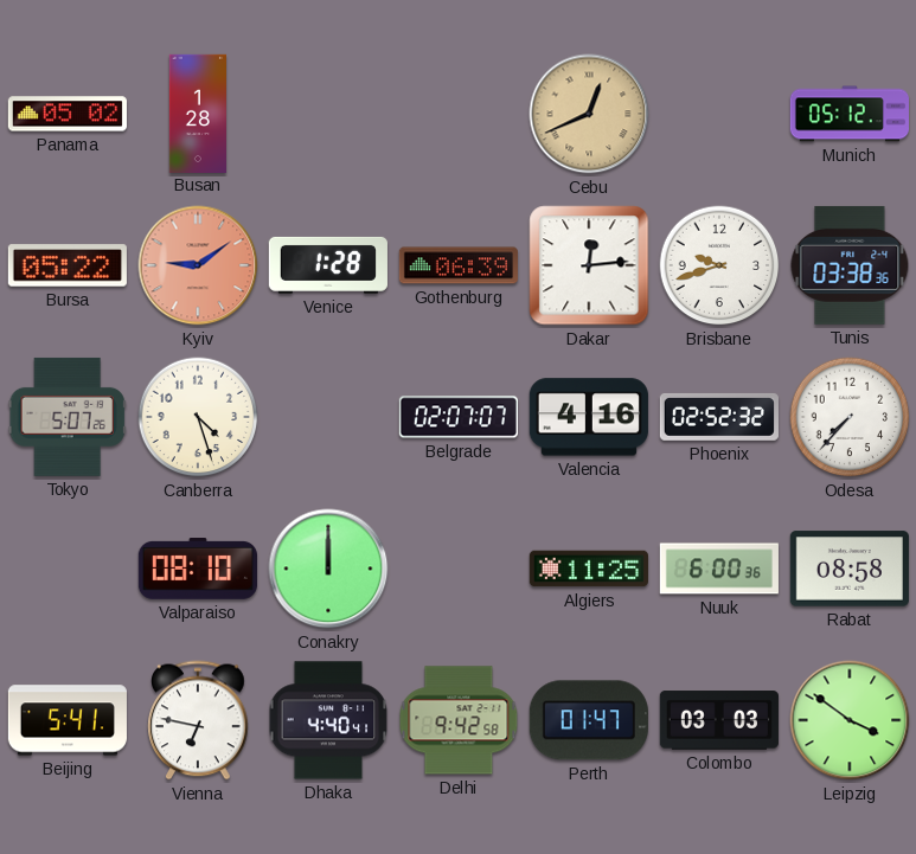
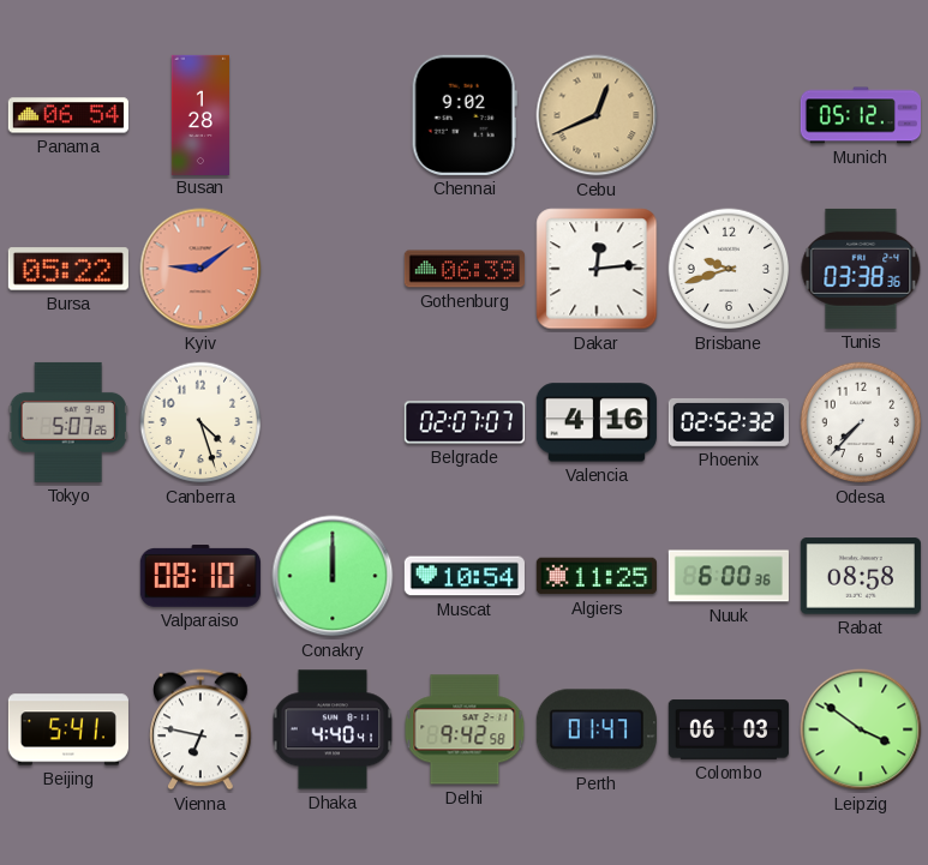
Panama: 05:02 -> 06:54
Chennai: none -> 9:02
Venice: 1:28 -> none
Muscat: none -> 10:54
Colombo: 03:03 -> 06:03
